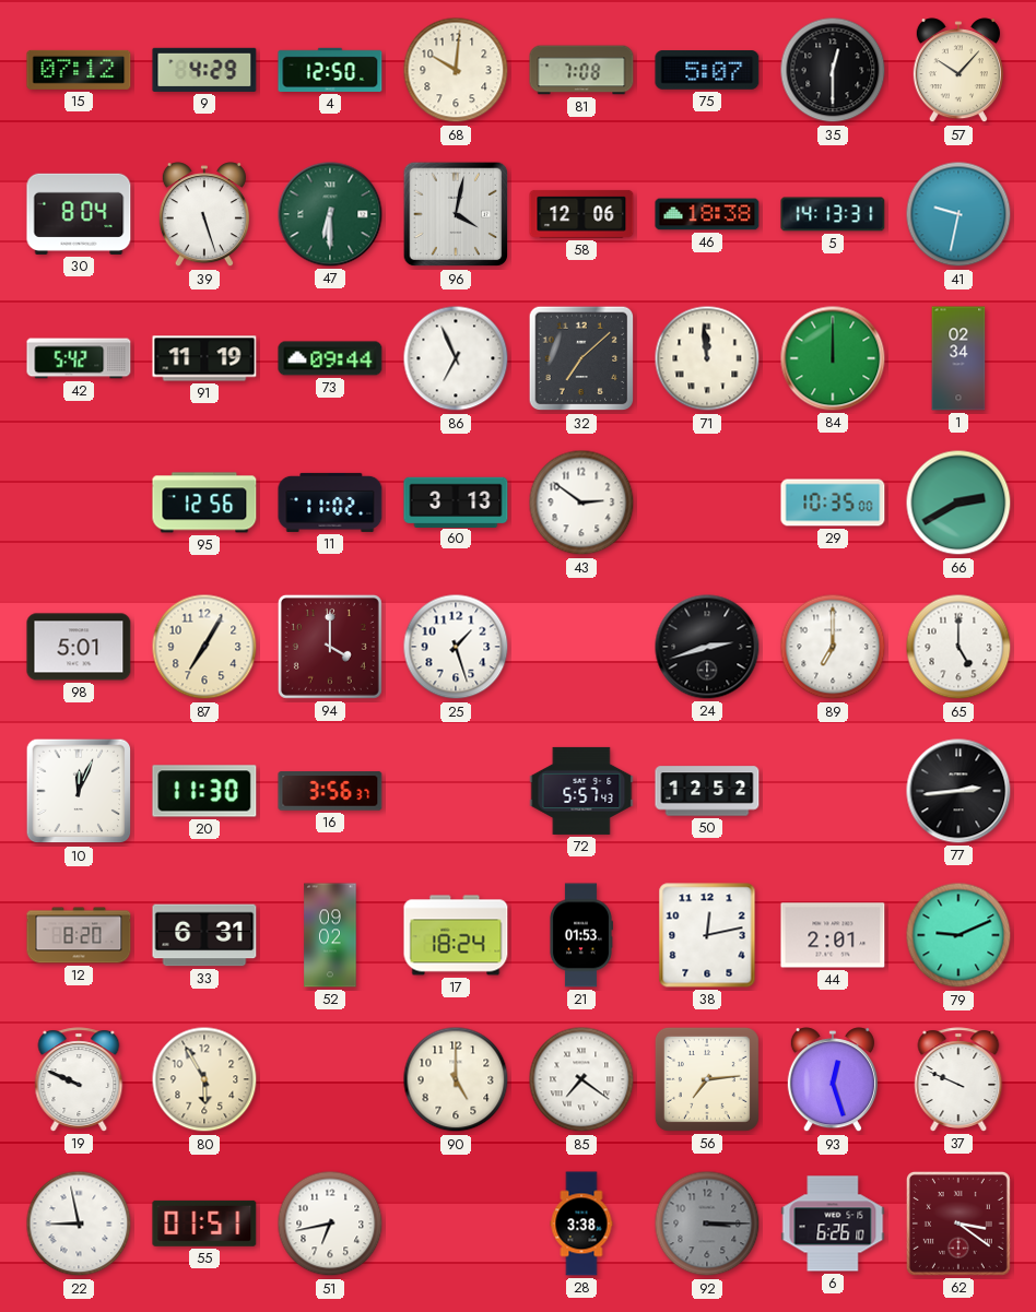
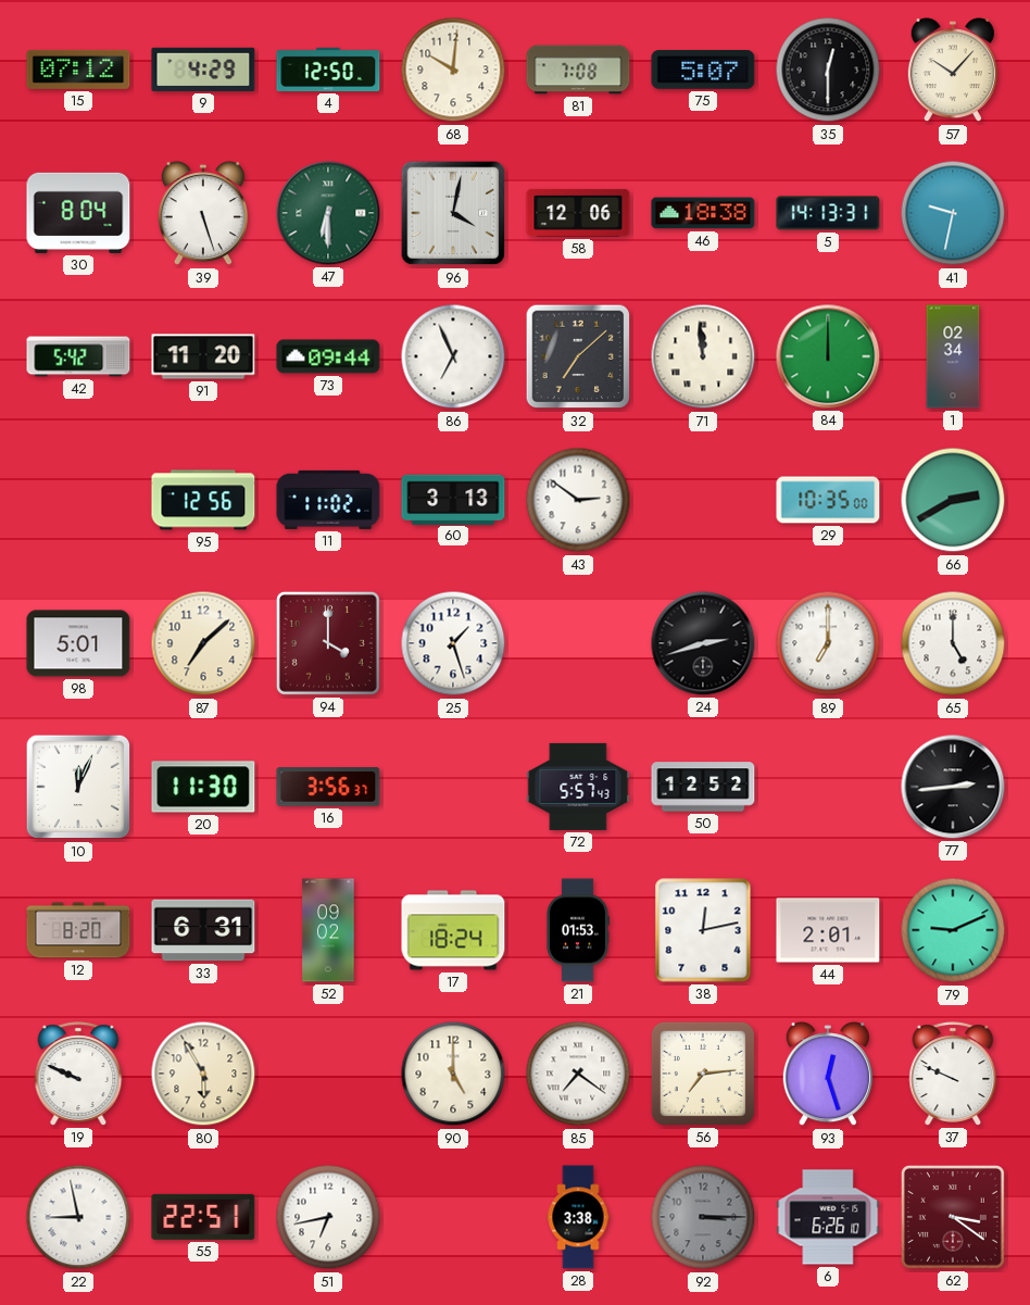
91: 11:19 -> 11:20
87: 7:05 -> 7:08
55: 01:51 -> 22:51
